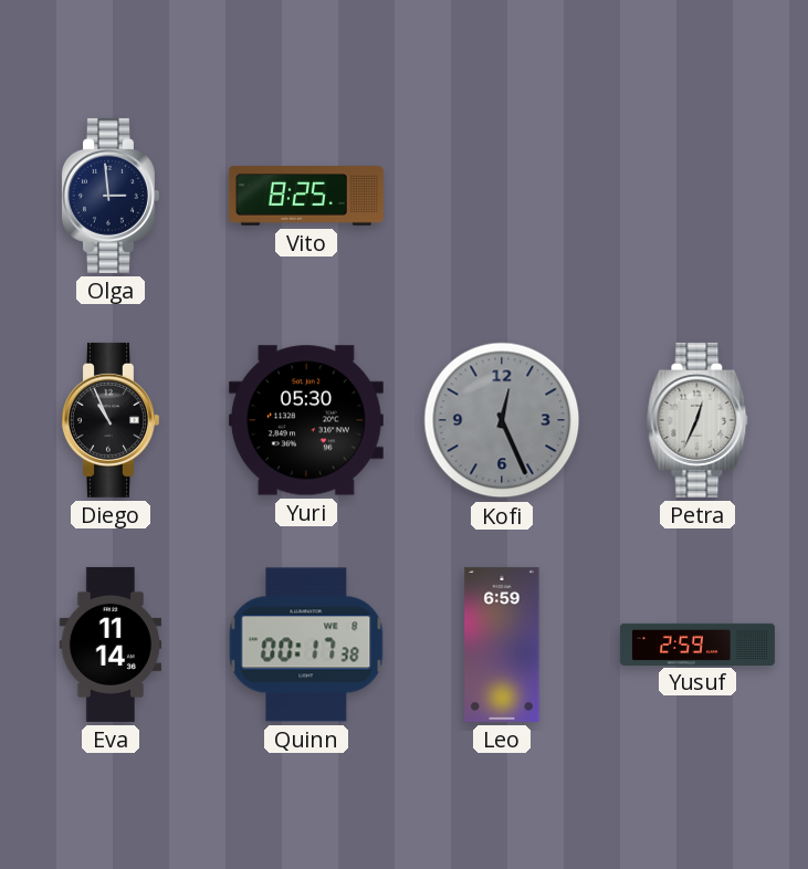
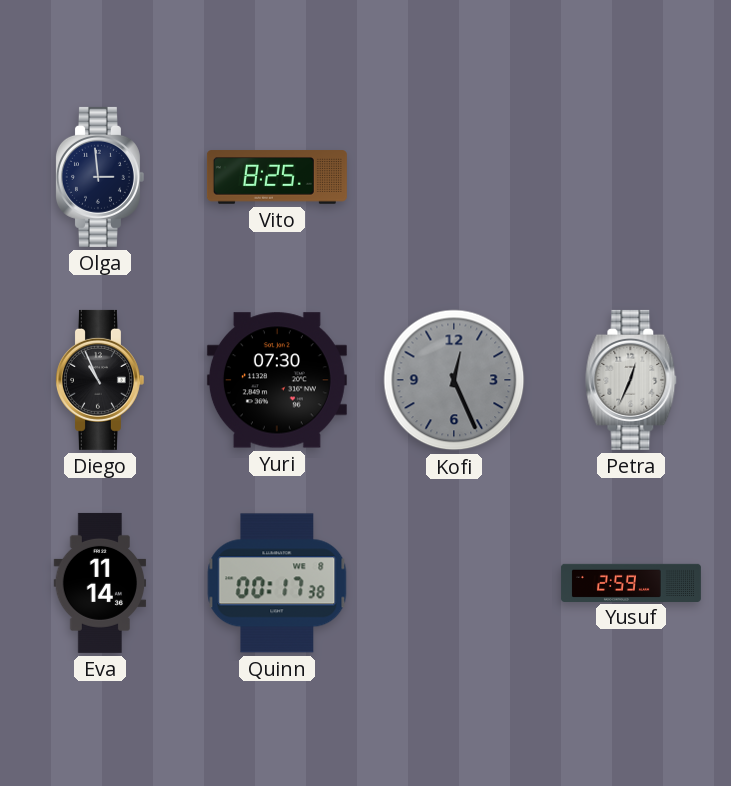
Yuri: 05:30 -> 07:30
Leo: 6:59 -> none
